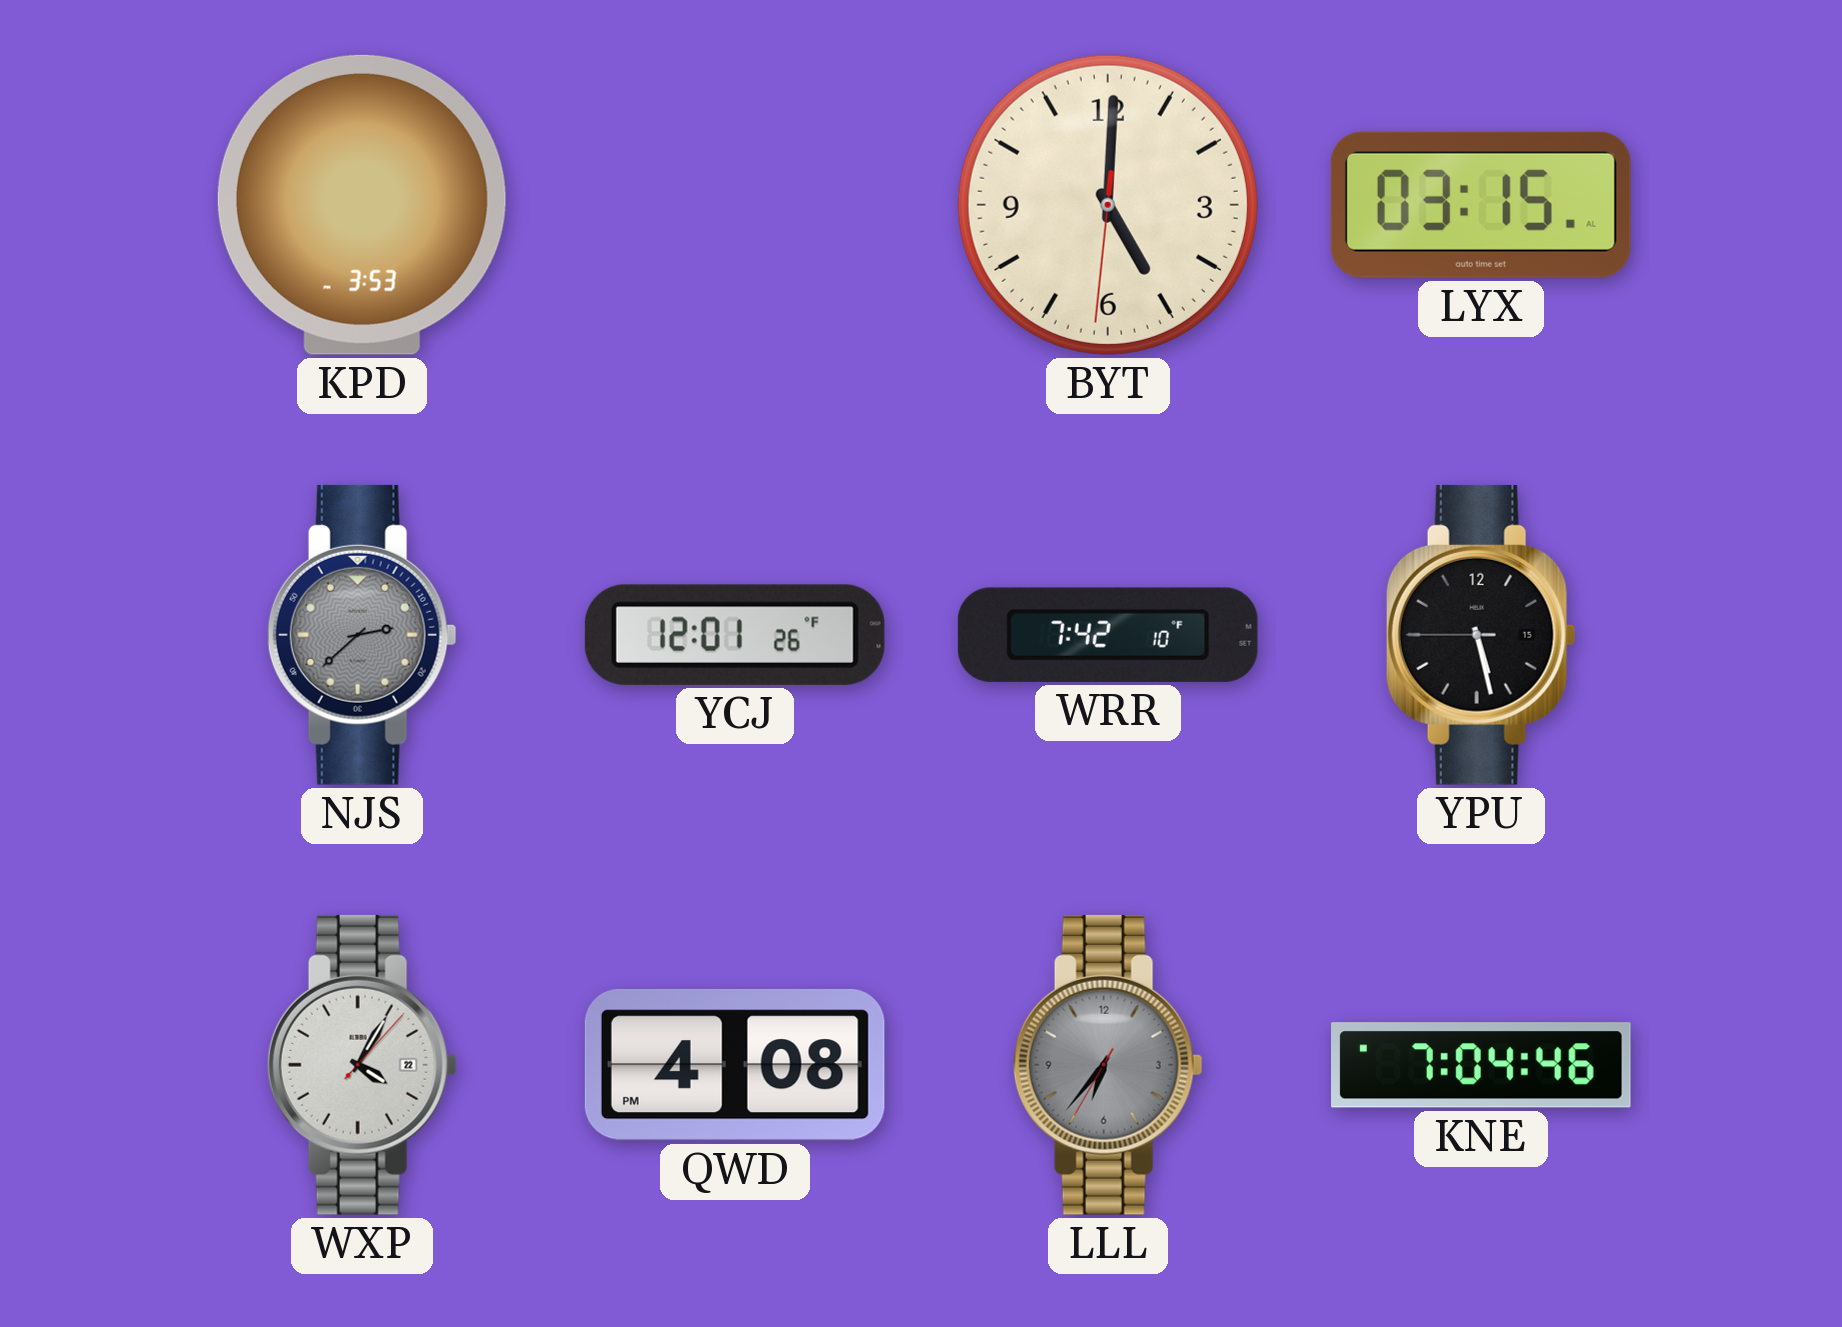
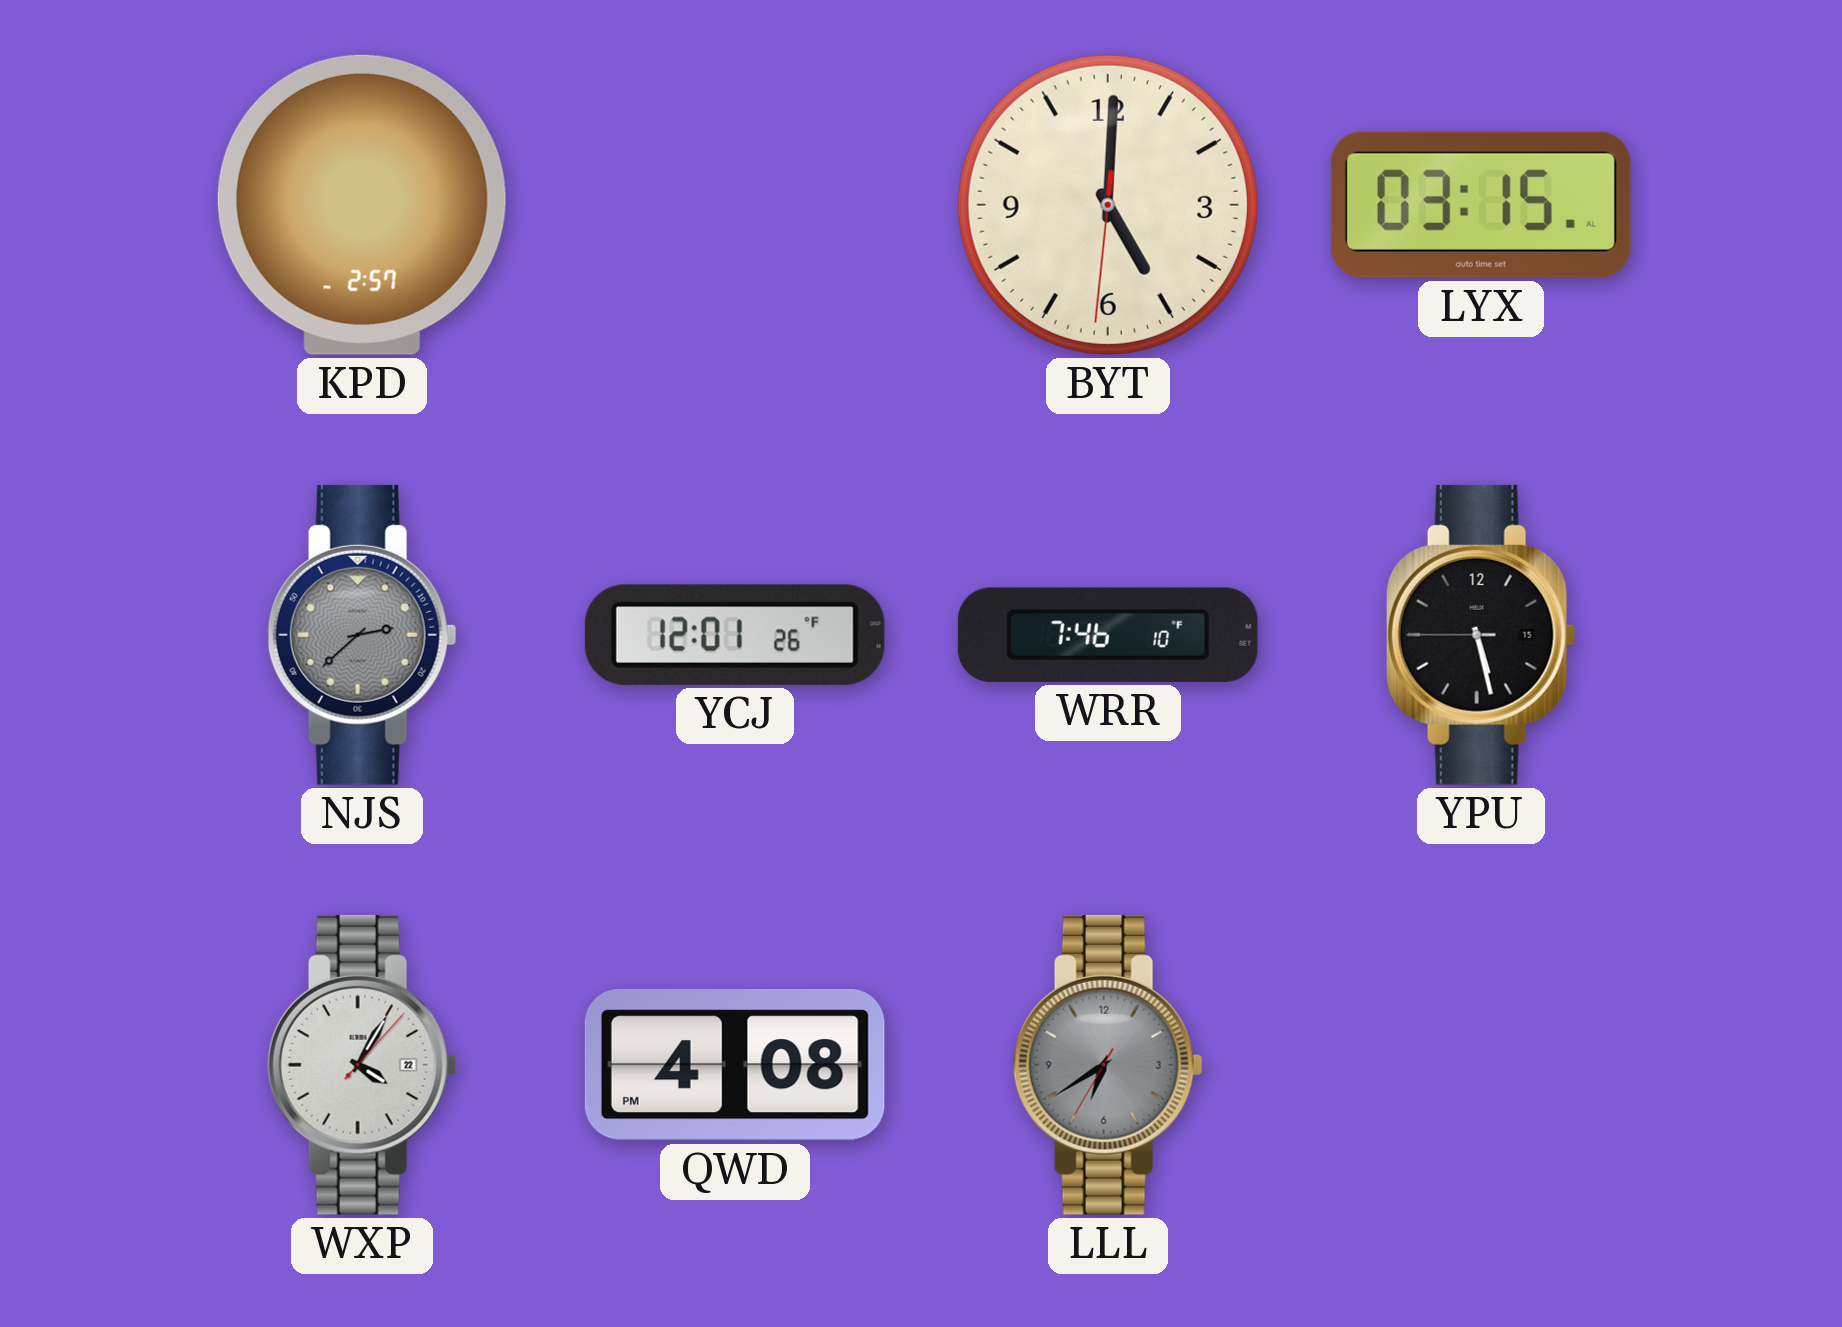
KPD: 3:53 -> 2:57
WRR: 7:42 -> 7:46
LLL: 6:36 -> 6:39
KNE: 7:04 -> none
